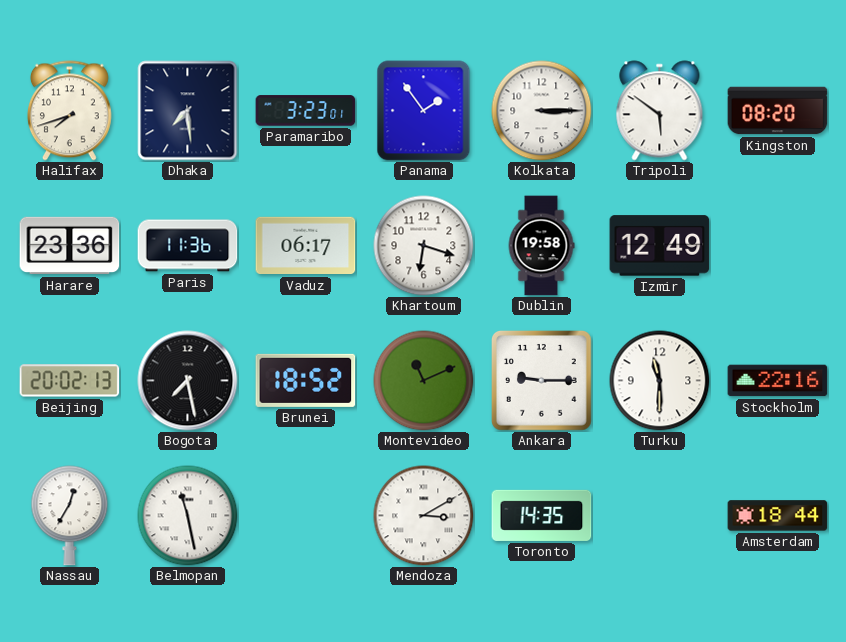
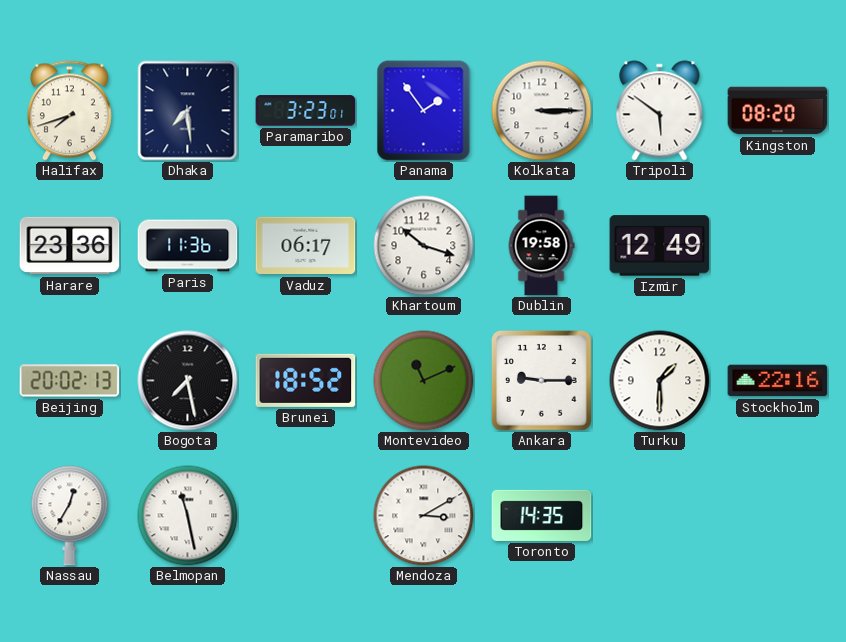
Khartoum: 6:18 -> 10:18
Turku: 11:30 -> 1:30
Amsterdam: 18:44 -> none
